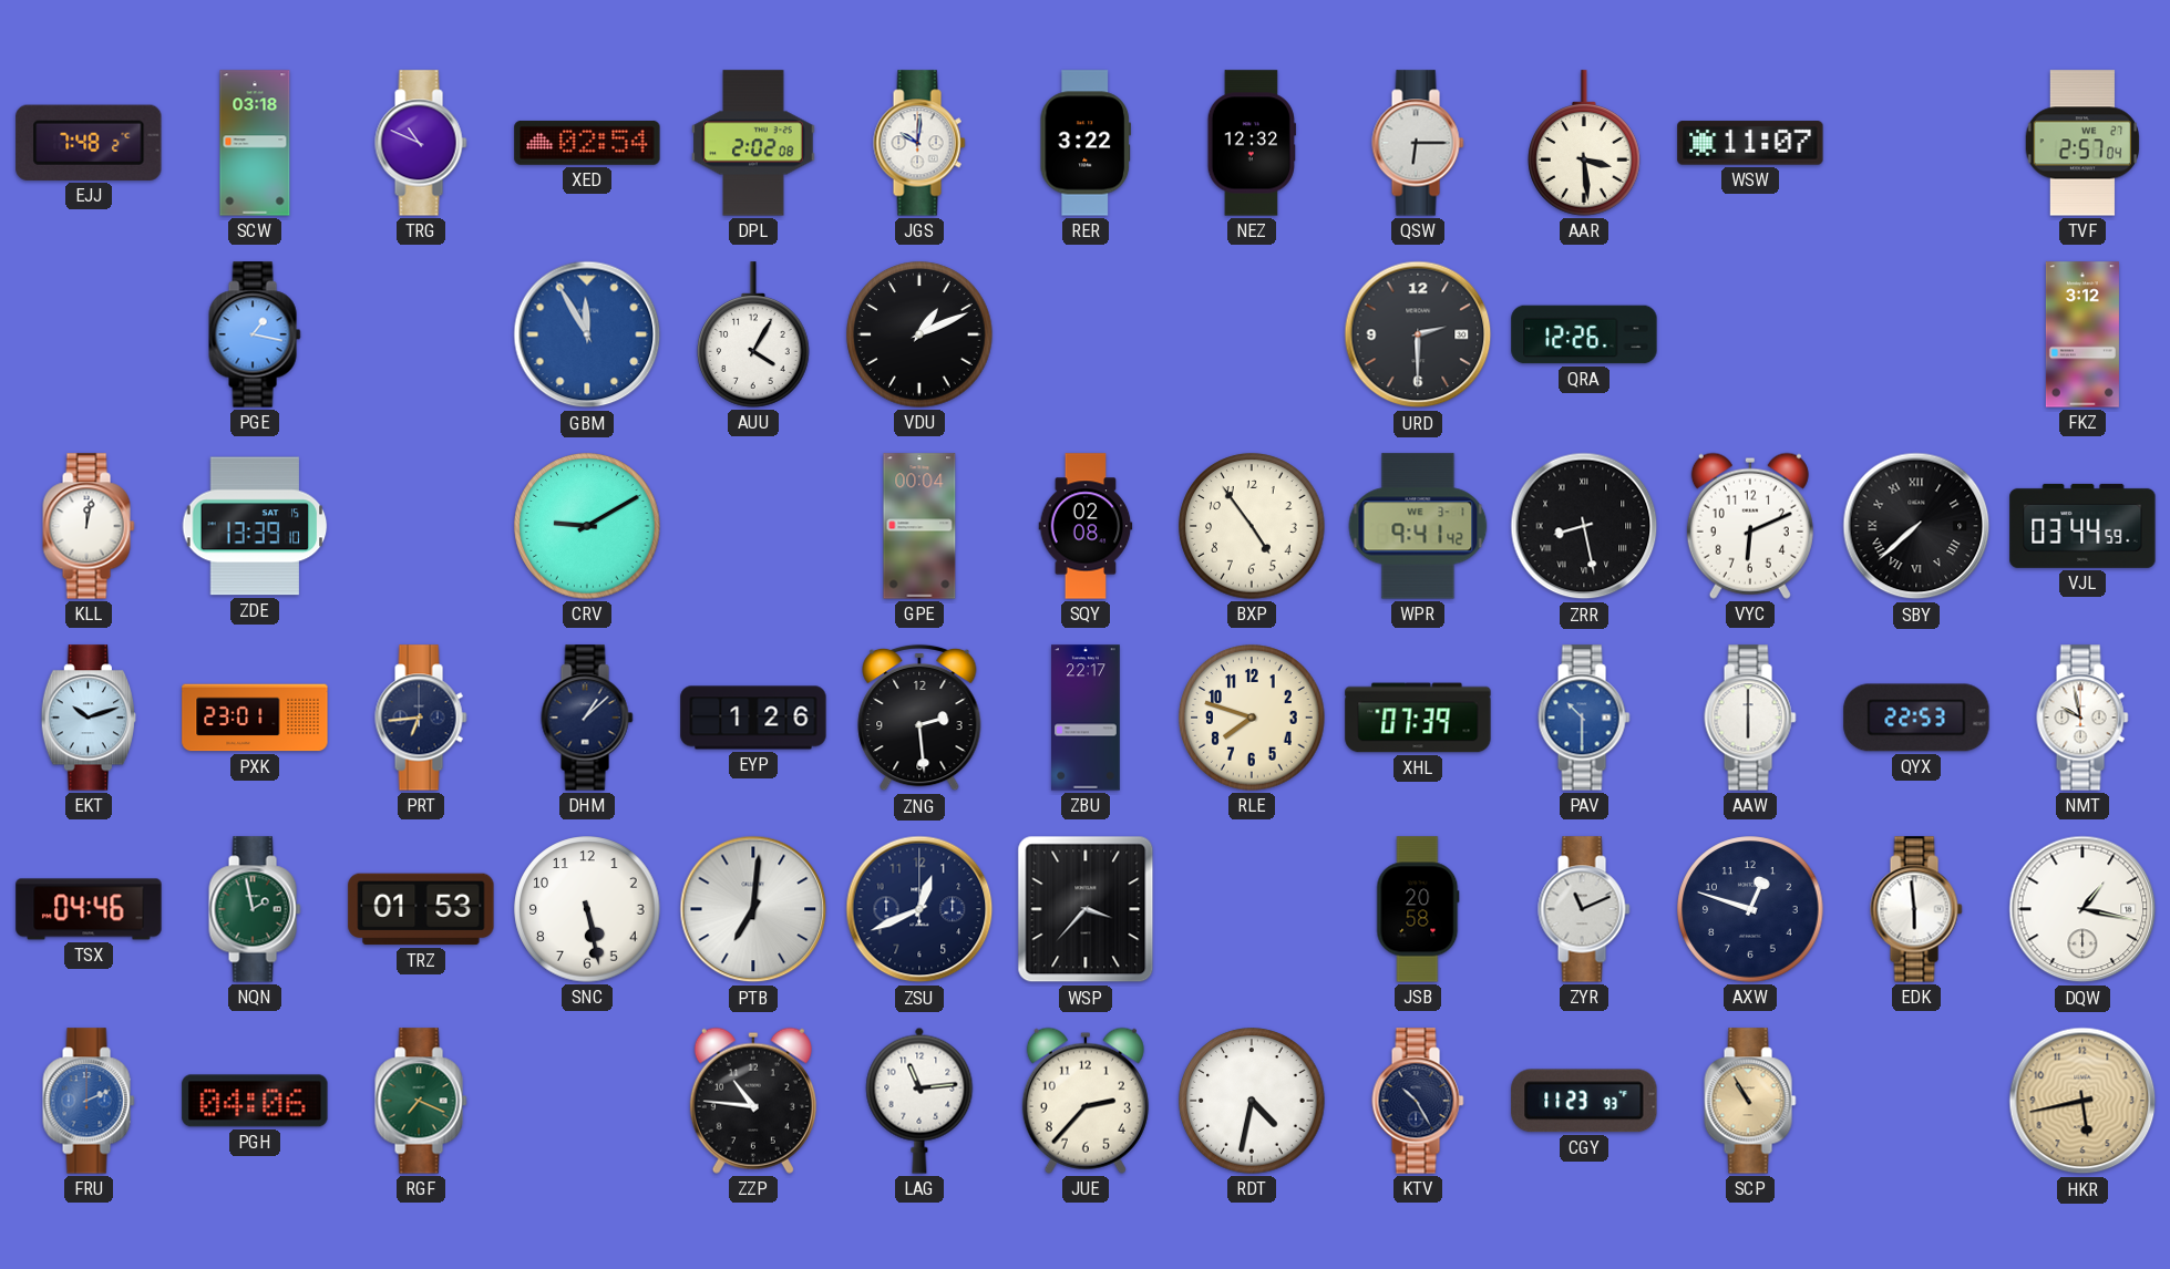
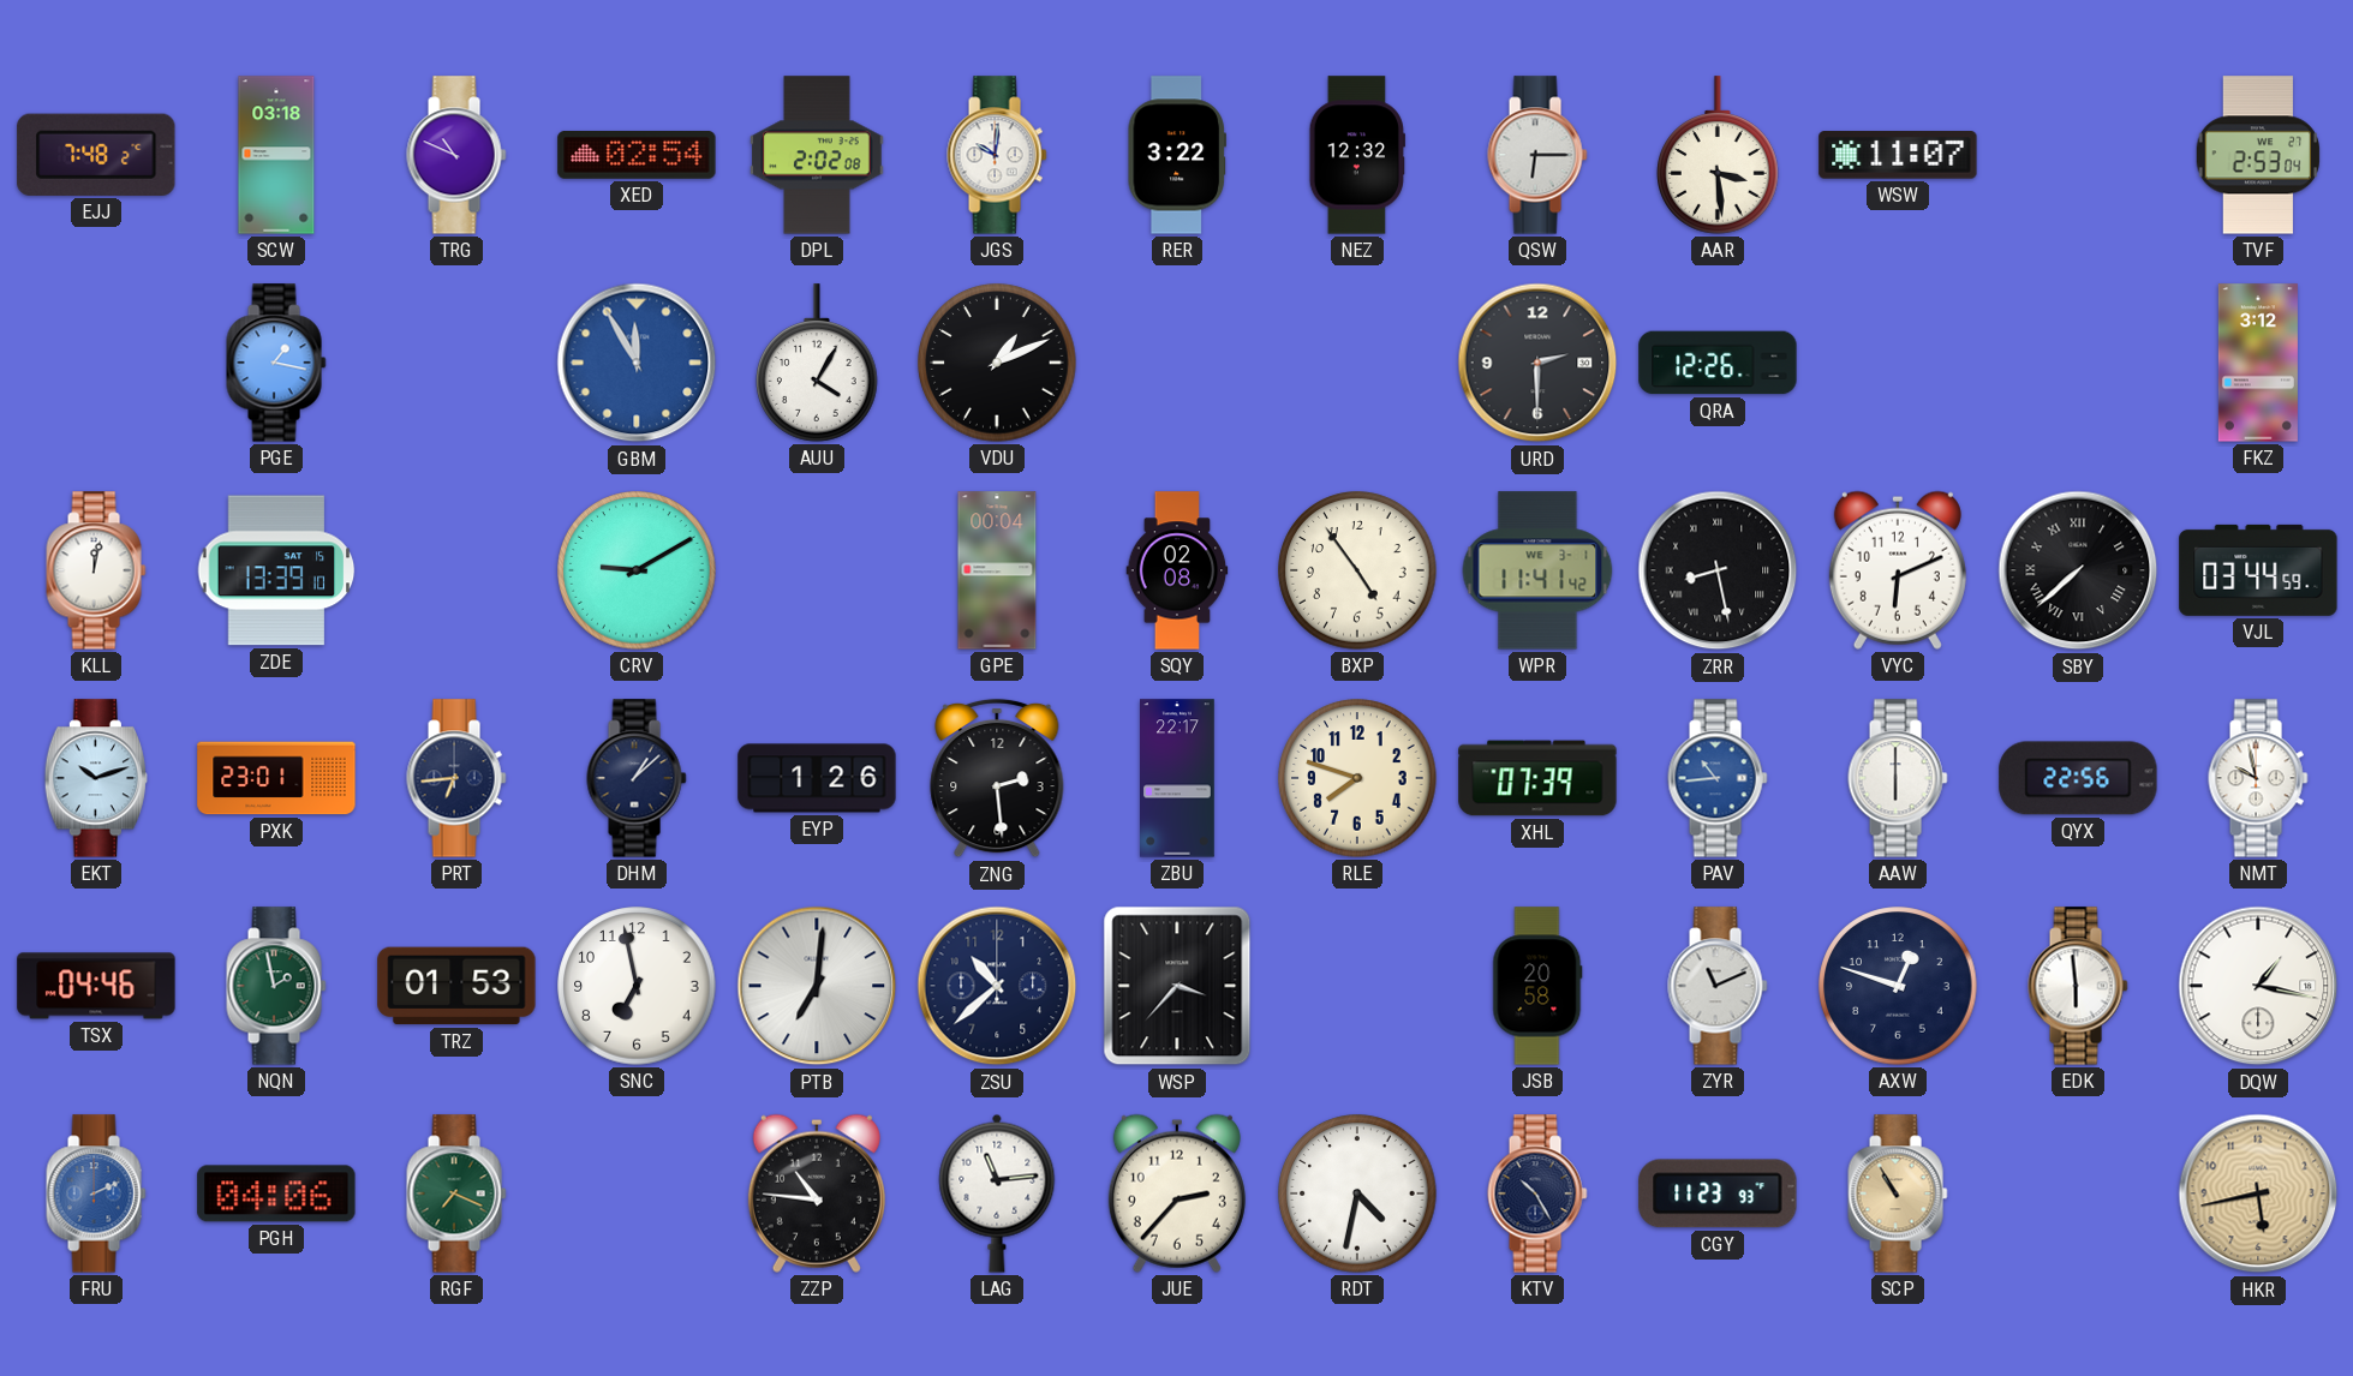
TVF: 2:57 -> 2:53
WPR: 9:41 -> 11:41
PAV: 10:30 -> 10:44
QYX: 22:53 -> 22:56
SNC: 5:28 -> 6:58
ZSU: 12:41 -> 10:38
